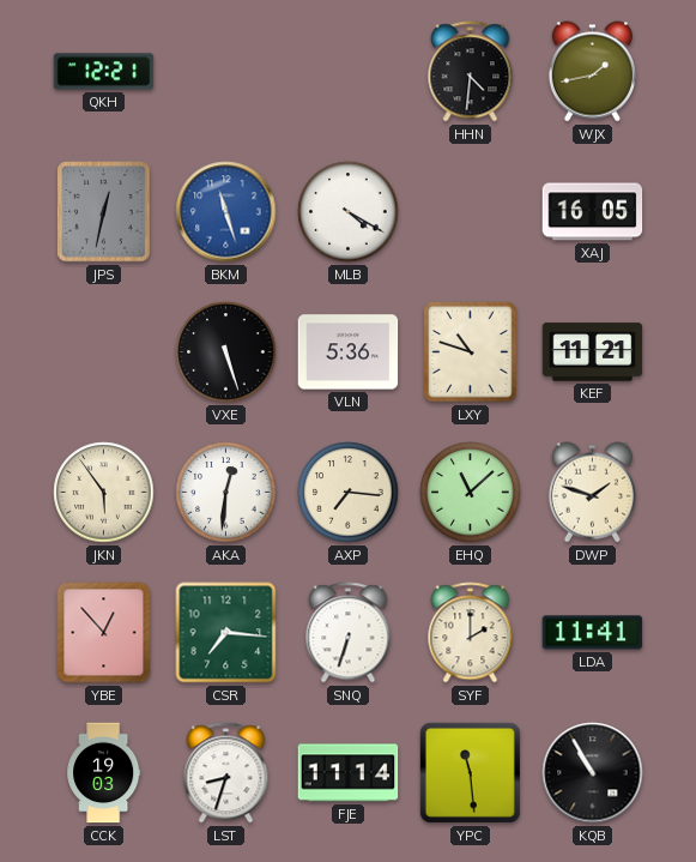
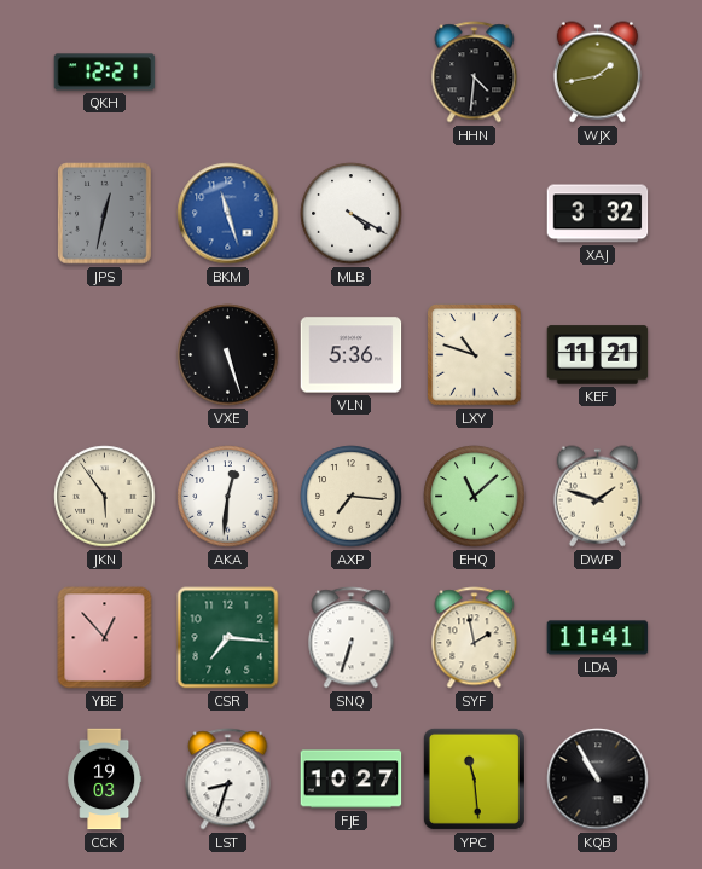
XAJ: 16:05 -> 3:32
SYF: 2:00 -> 1:58
FJE: 11:14 -> 10:27
